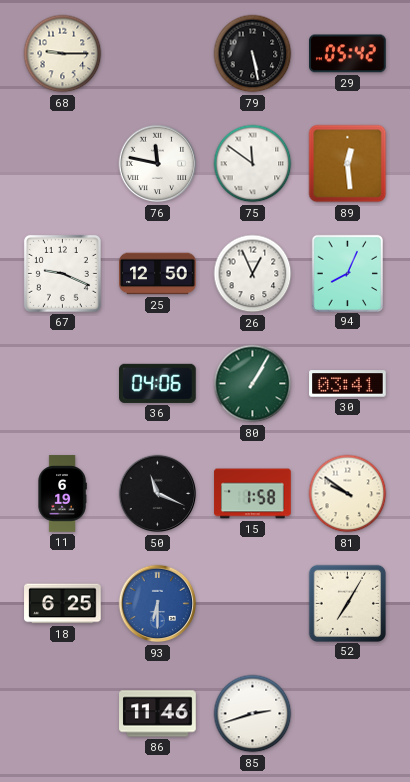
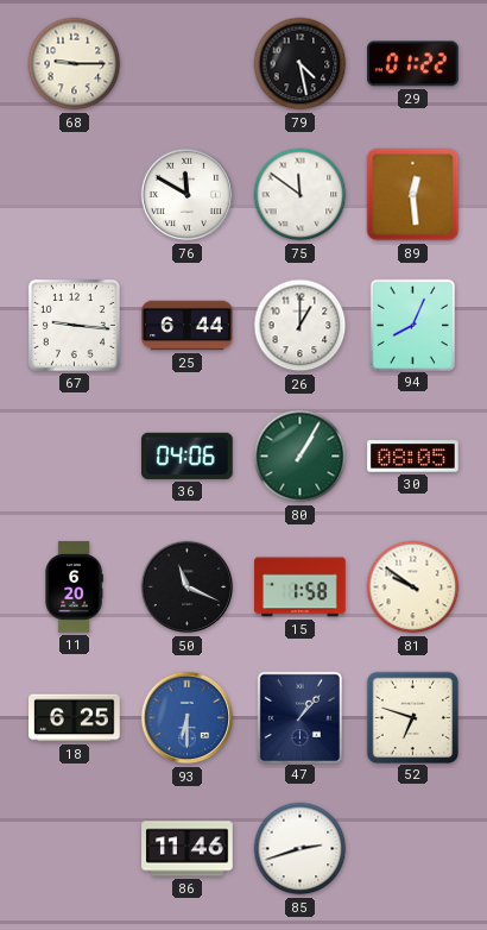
79: 5:28 -> 4:28
29: 05:42 -> 01:22
76: 11:47 -> 11:50
67: 9:19 -> 9:16
25: 12:50 -> 6:44
26: 12:56 -> 1:00
30: 03:41 -> 08:05
11: 6:19 -> 6:20
47: none -> 1:07
52: 7:05 -> 6:48
